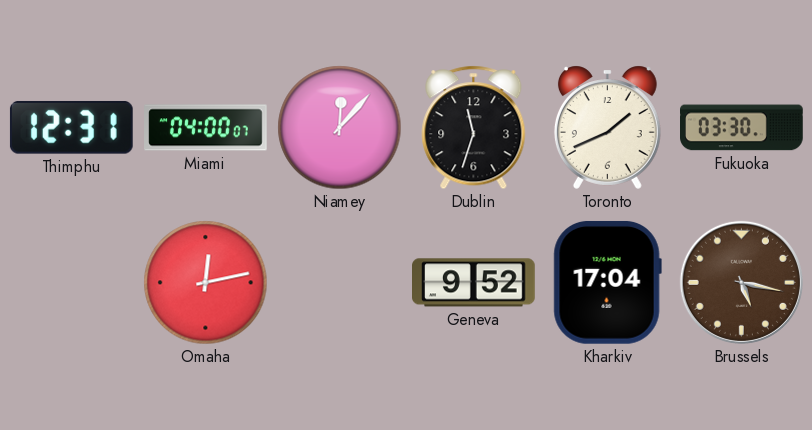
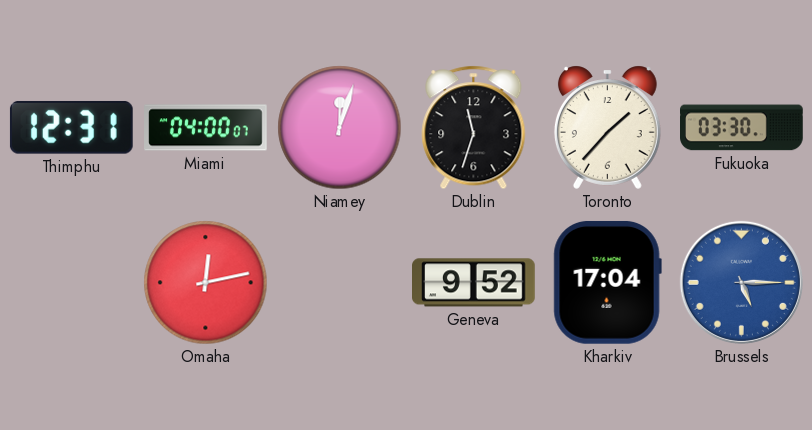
Niamey: 12:07 -> 12:03
Toronto: 1:41 -> 1:37
Brussels: 5:17 -> 5:15
Brussels dial: brown -> blue
